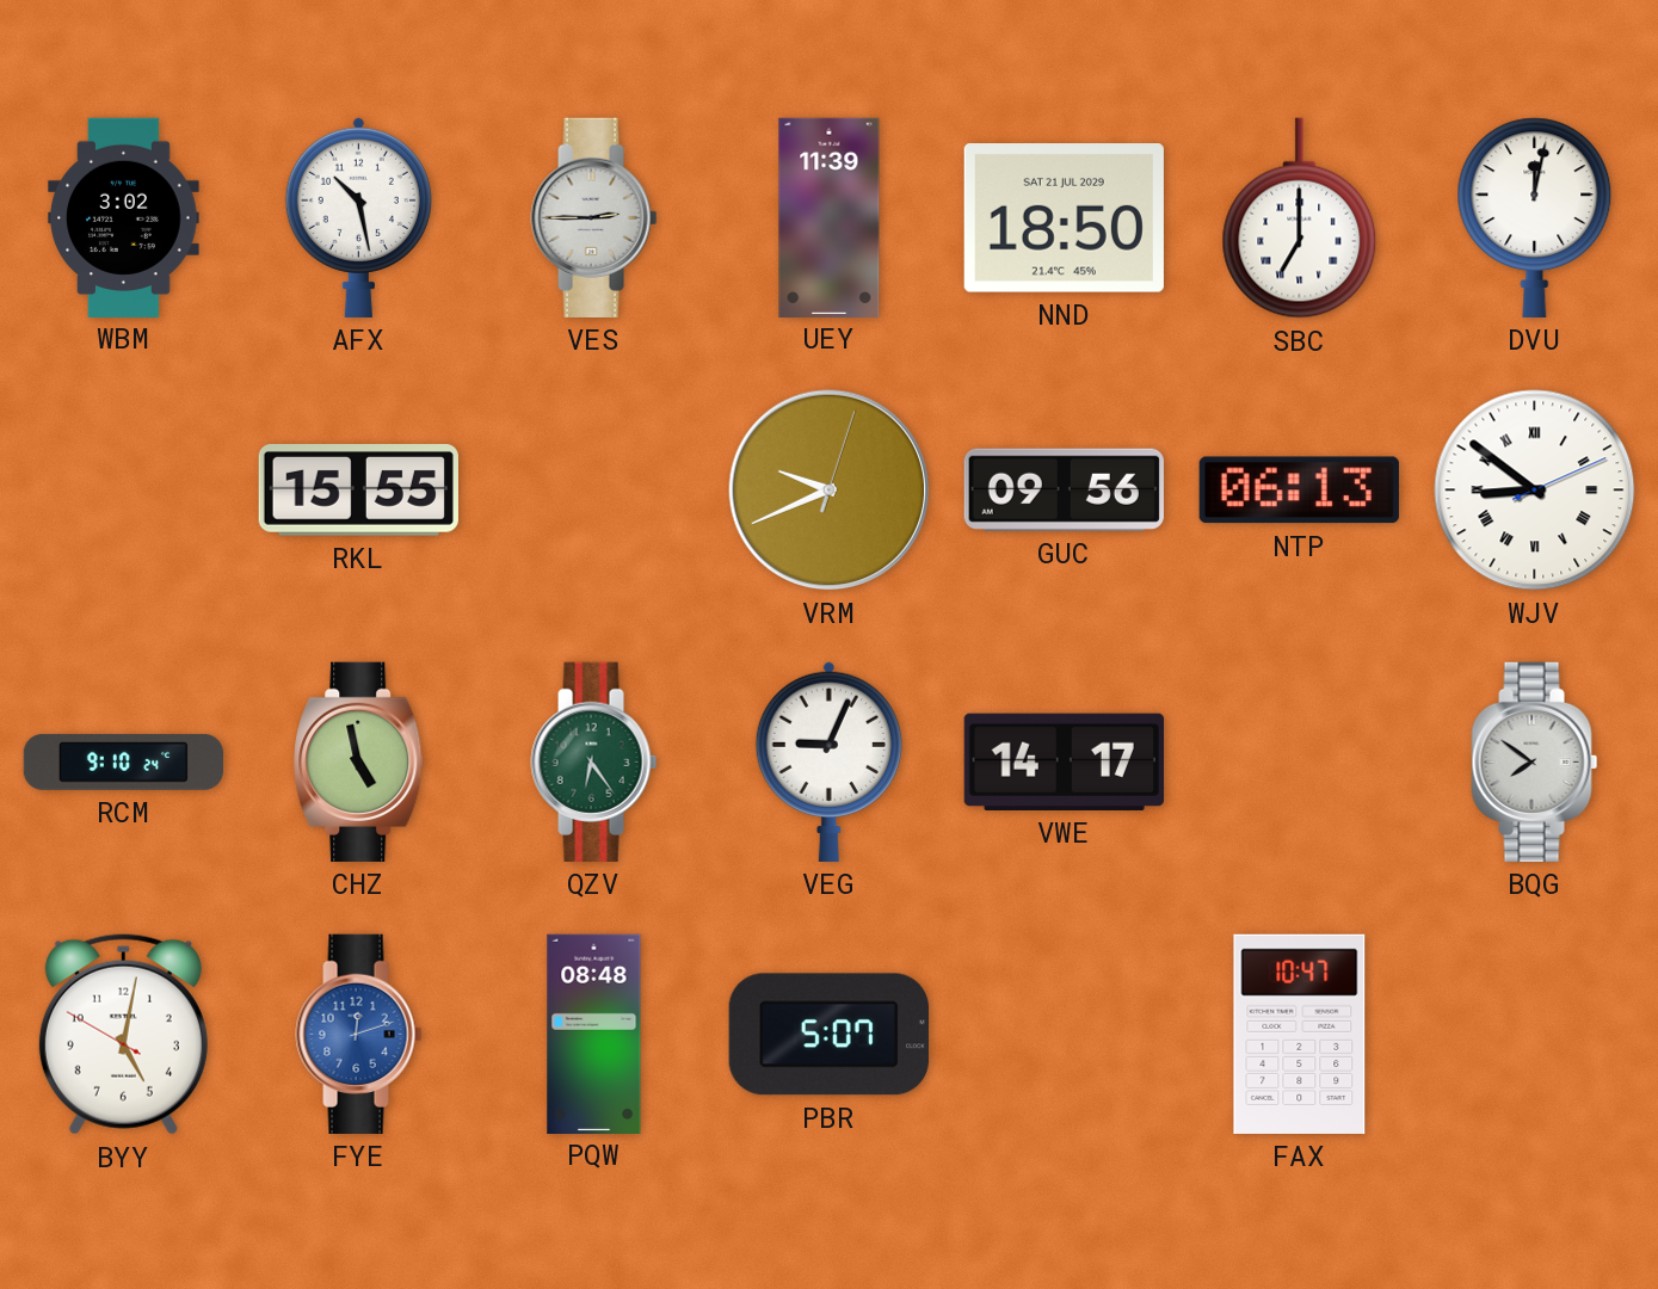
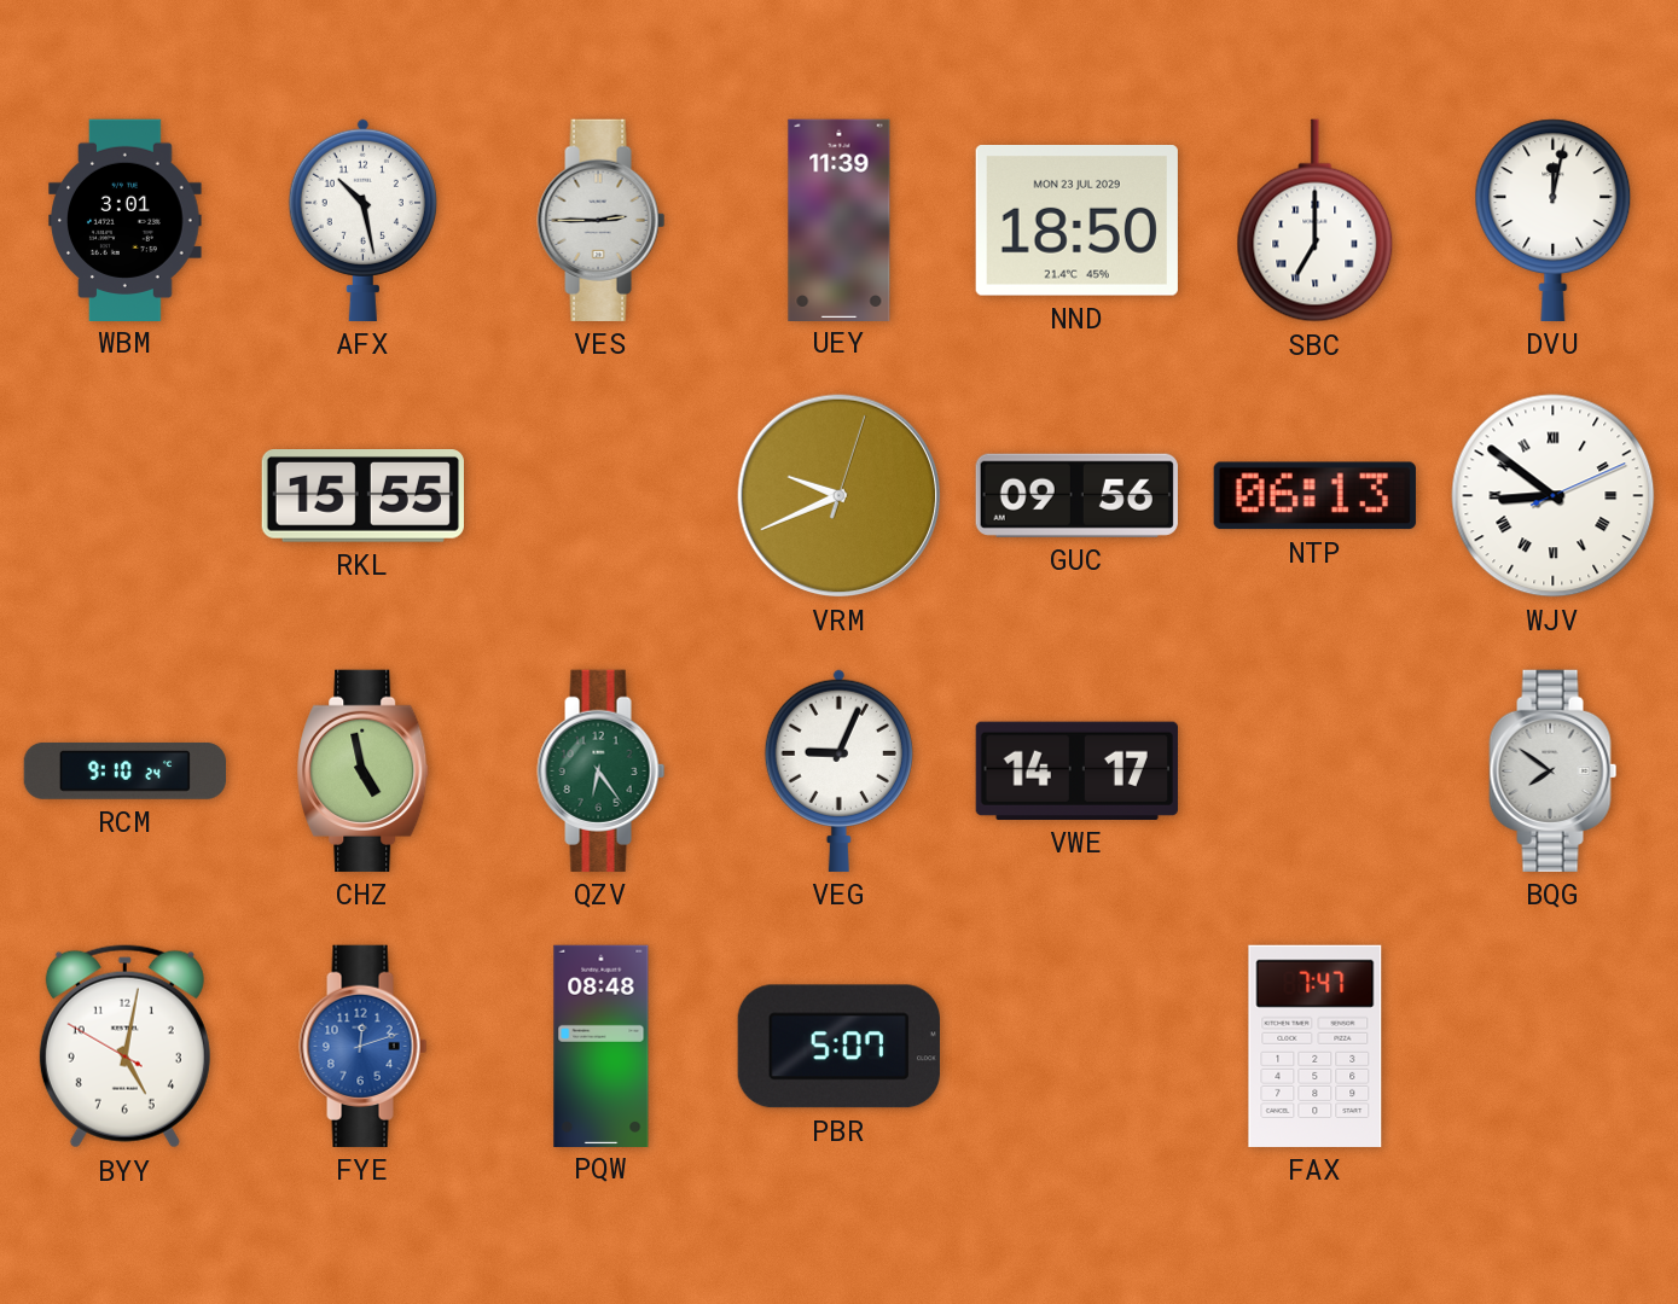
WBM: 3:02 -> 3:01
NND date: SAT 21 JUL 2029 -> MON 23 JUL 2029
FAX: 10:47 -> 7:47
